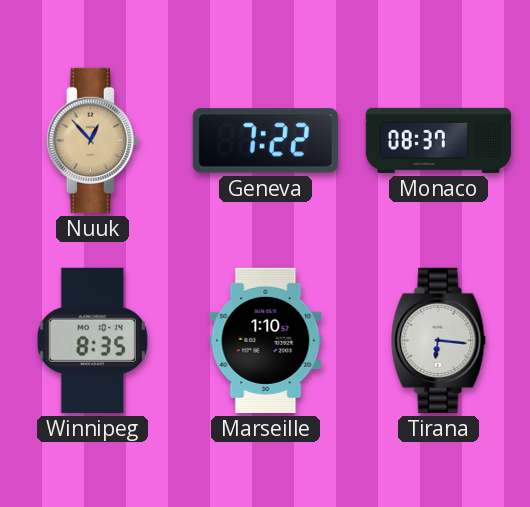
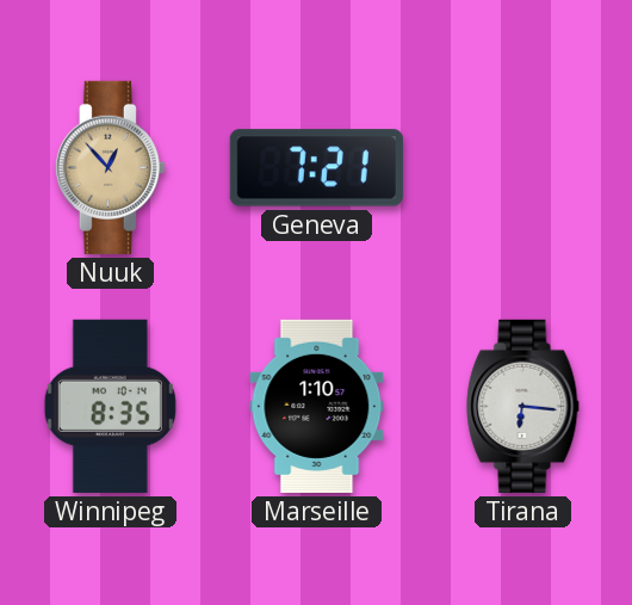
Geneva: 7:22 -> 7:21
Monaco: 08:37 -> none
